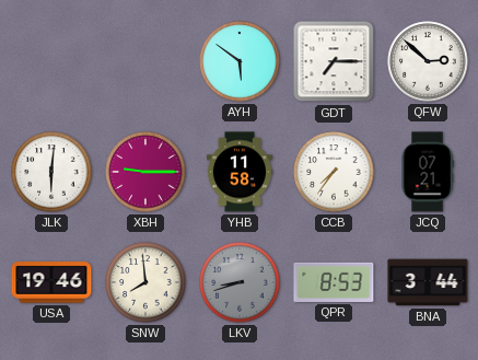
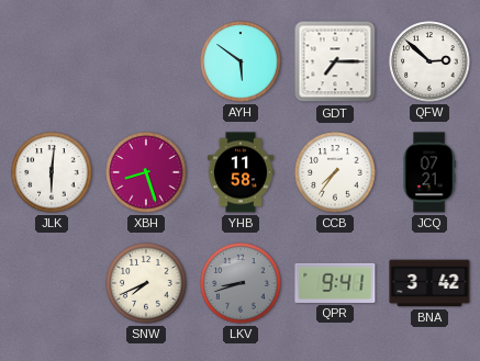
XBH: 9:15 -> 8:27
USA: 19:46 -> none
SNW: 7:59 -> 7:41
QPR: 8:53 -> 9:41
BNA: 3:44 -> 3:42
